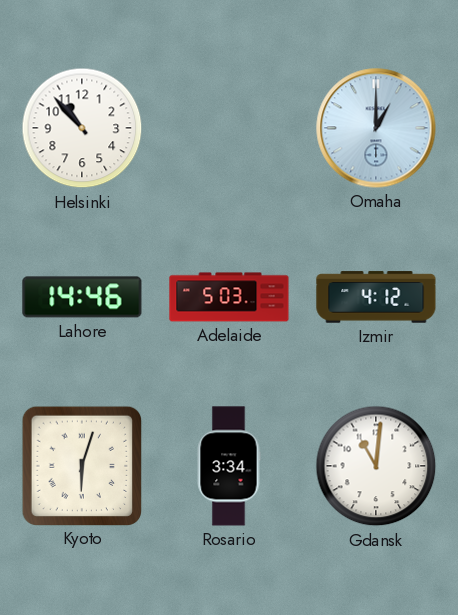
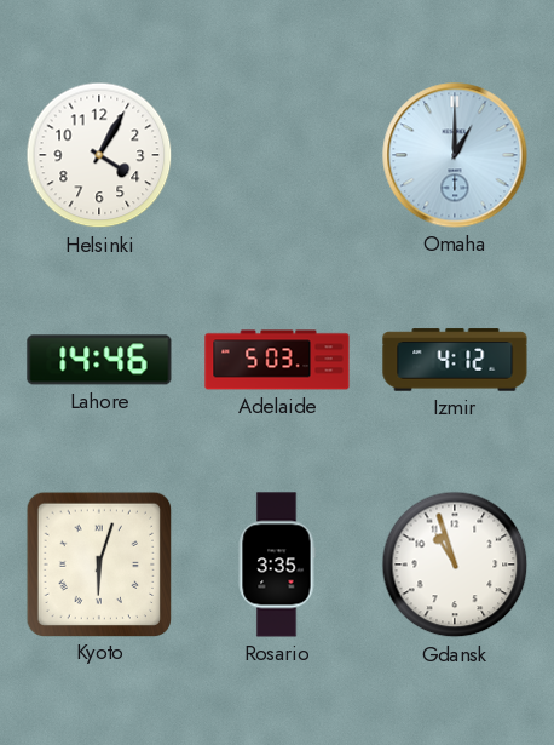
Helsinki: 10:53 -> 4:05
Rosario: 3:34 -> 3:35
Gdansk: 11:01 -> 10:57
